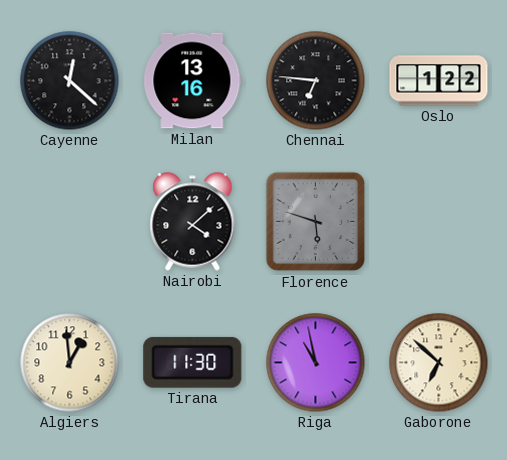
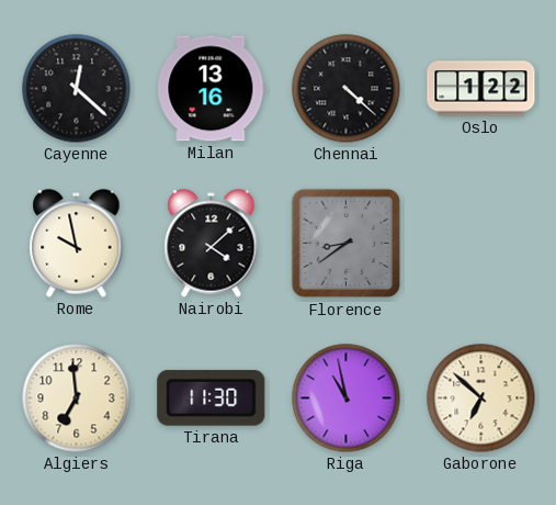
Chennai: 6:46 -> 4:22
Rome: none -> 9:58
Florence: 5:48 -> 8:39
Algiers: 12:59 -> 6:59
